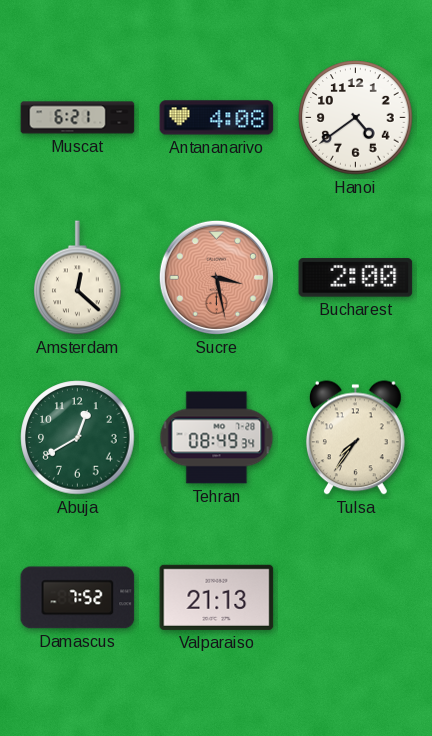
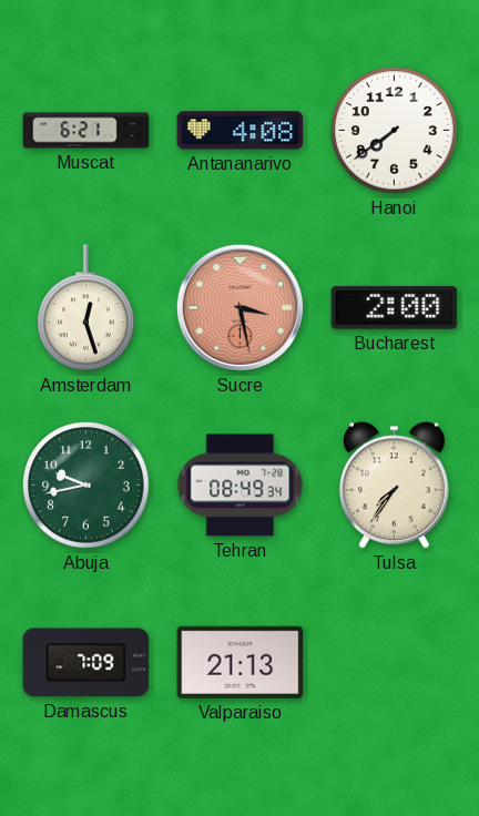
Hanoi: 4:39 -> 7:39
Amsterdam: 12:22 -> 12:27
Abuja: 12:40 -> 9:43
Damascus: 7:52 -> 7:09
